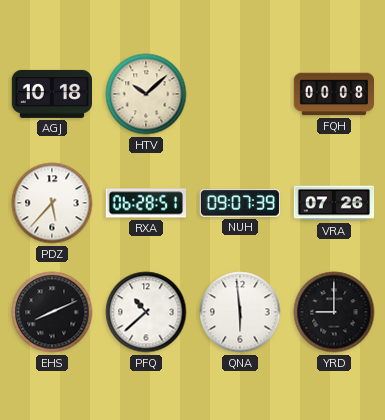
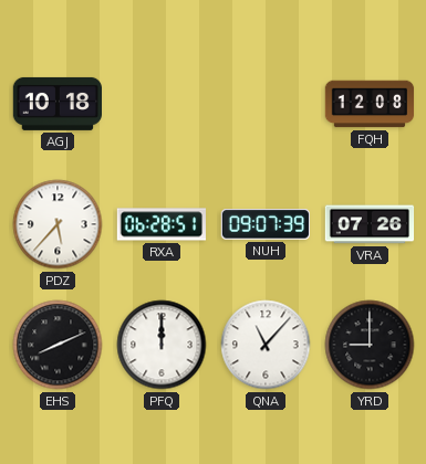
HTV: 10:08 -> none
FQH: 00:08 -> 12:08
PFQ: 10:38 -> 12:00
QNA: 5:59 -> 11:07
